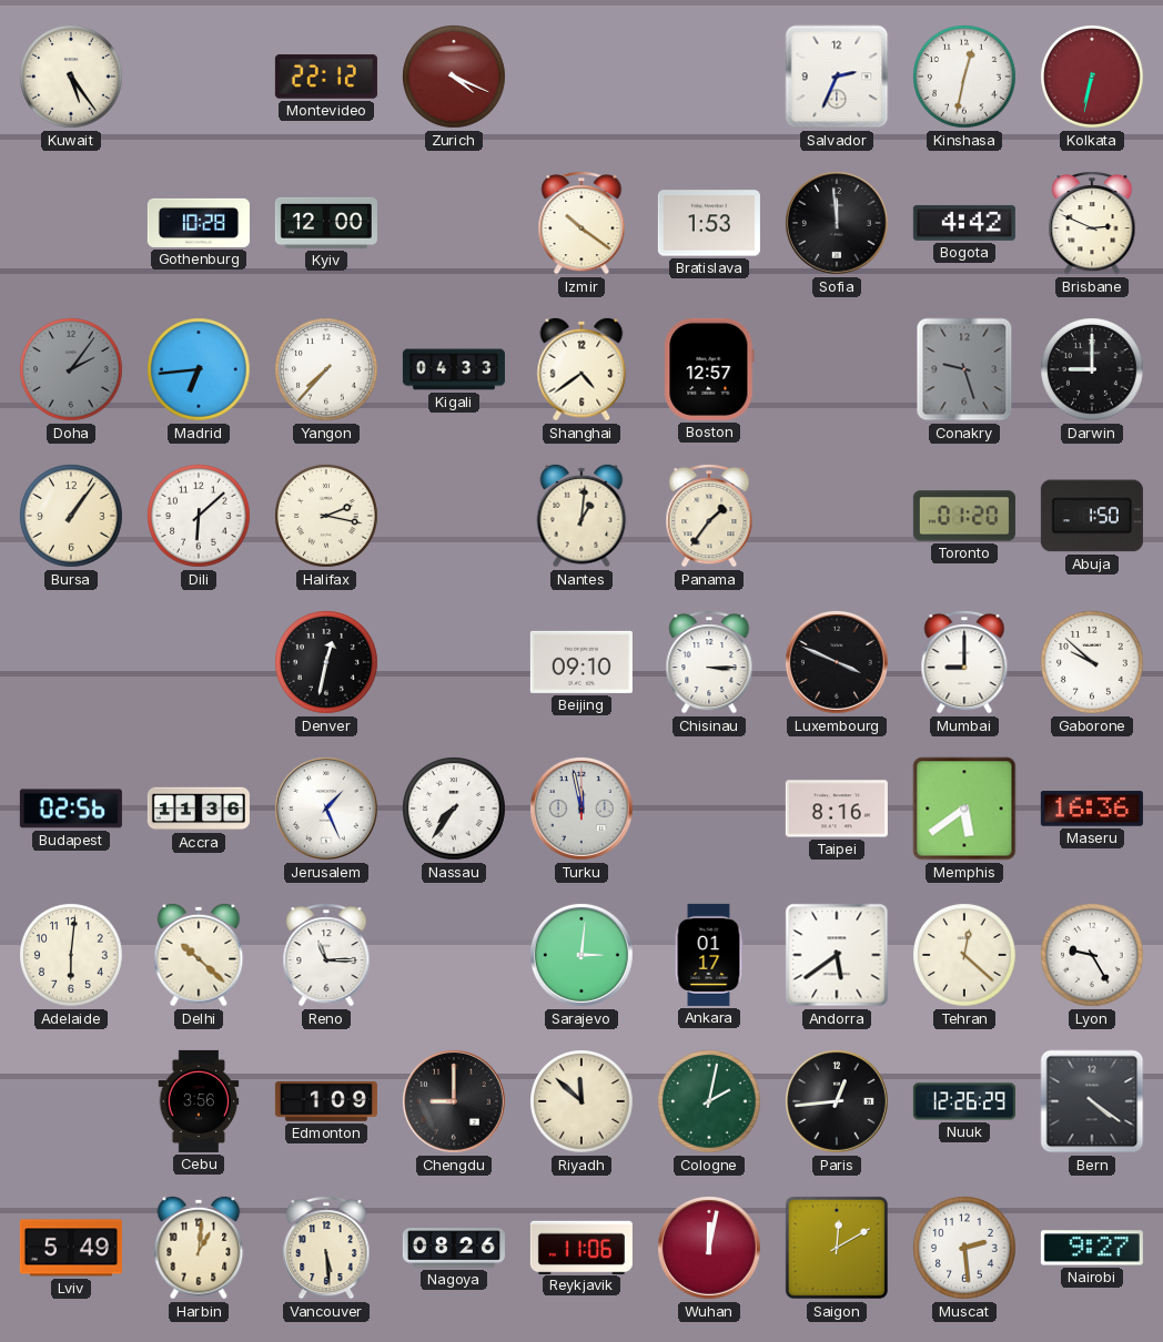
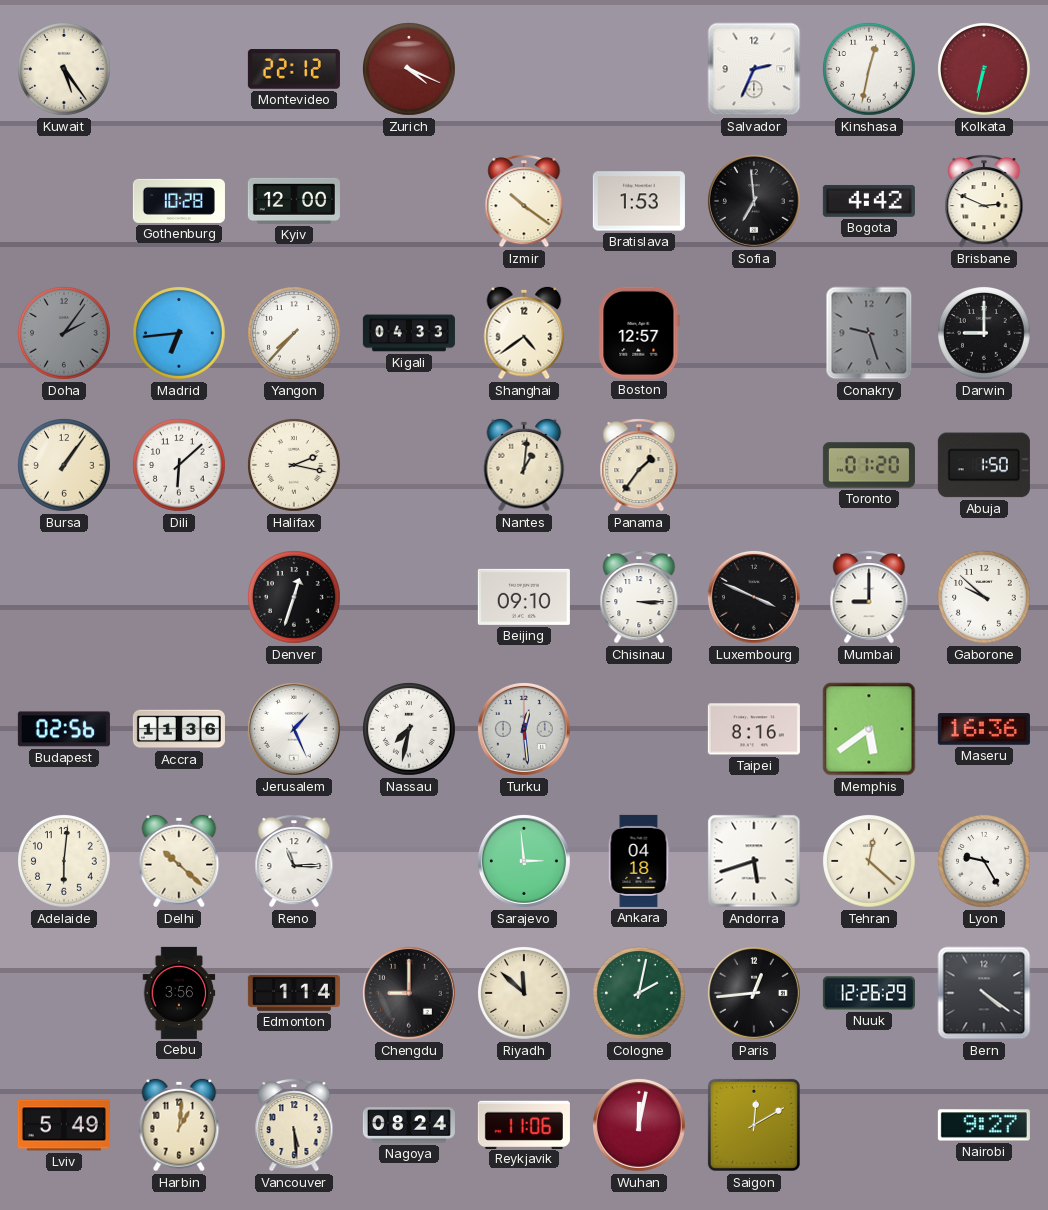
Sofia: 11:59 -> 6:59
Denver: 12:32 -> 12:33
Nassau: 7:36 -> 7:32
Turku: 11:58 -> 12:29
Sarajevo: 3:01 -> 2:59
Ankara: 01:17 -> 04:18
Andorra: 5:39 -> 5:42
Edmonton: 1:09 -> 1:14
Nagoya: 08:26 -> 08:24
Muscat: 2:29 -> none
